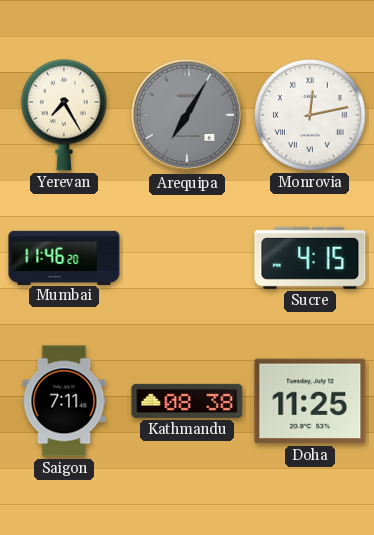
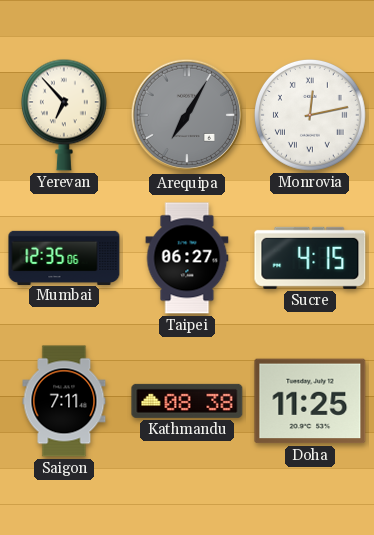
Yerevan: 7:25 -> 6:53
Mumbai: 11:46 -> 12:35
Taipei: none -> 06:27
